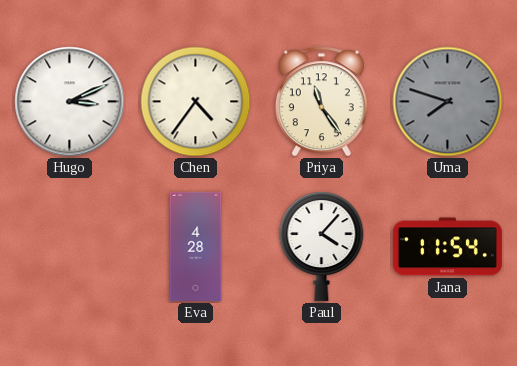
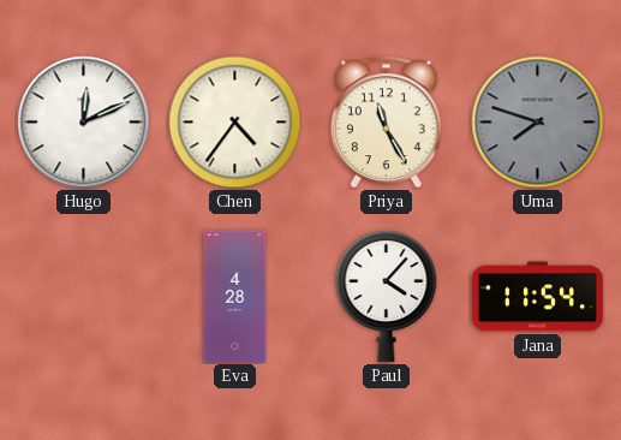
Hugo: 3:11 -> 12:11
Priya: 11:24 -> 11:25
